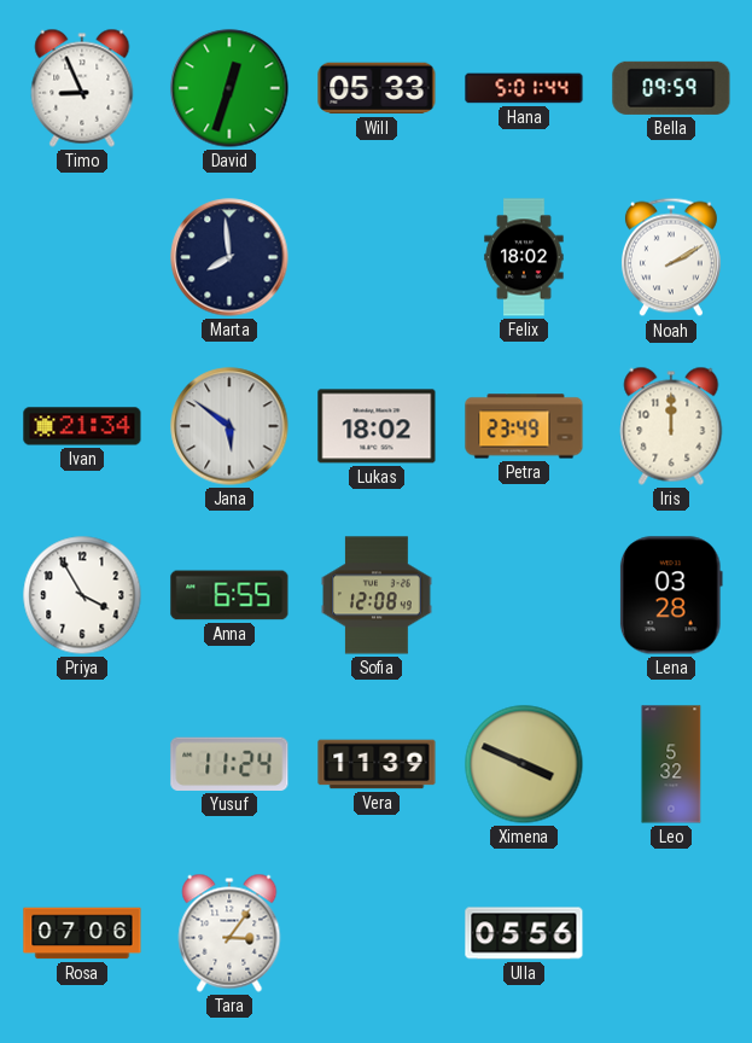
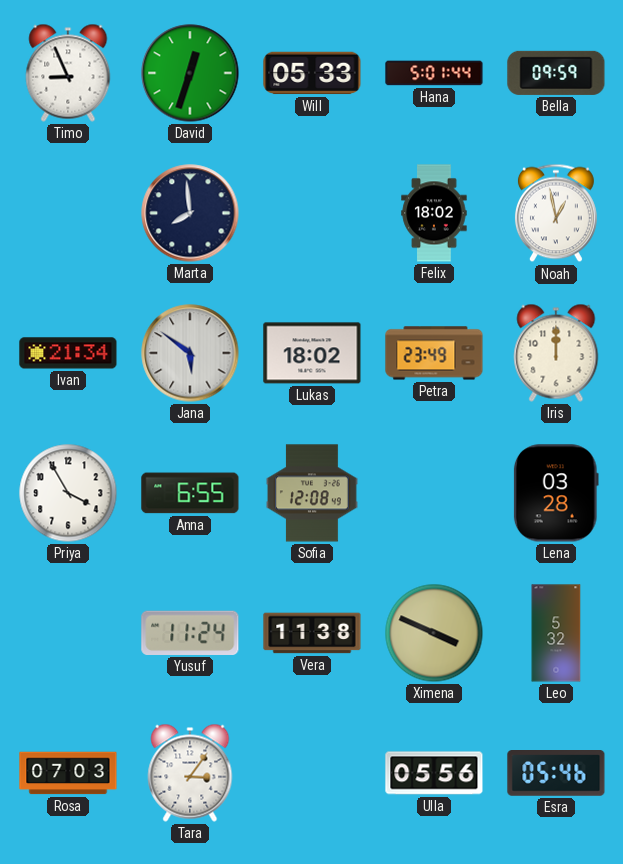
Noah: 2:10 -> 12:58
Vera: 11:39 -> 11:38
Rosa: 07:06 -> 07:03
Esra: none -> 05:46
